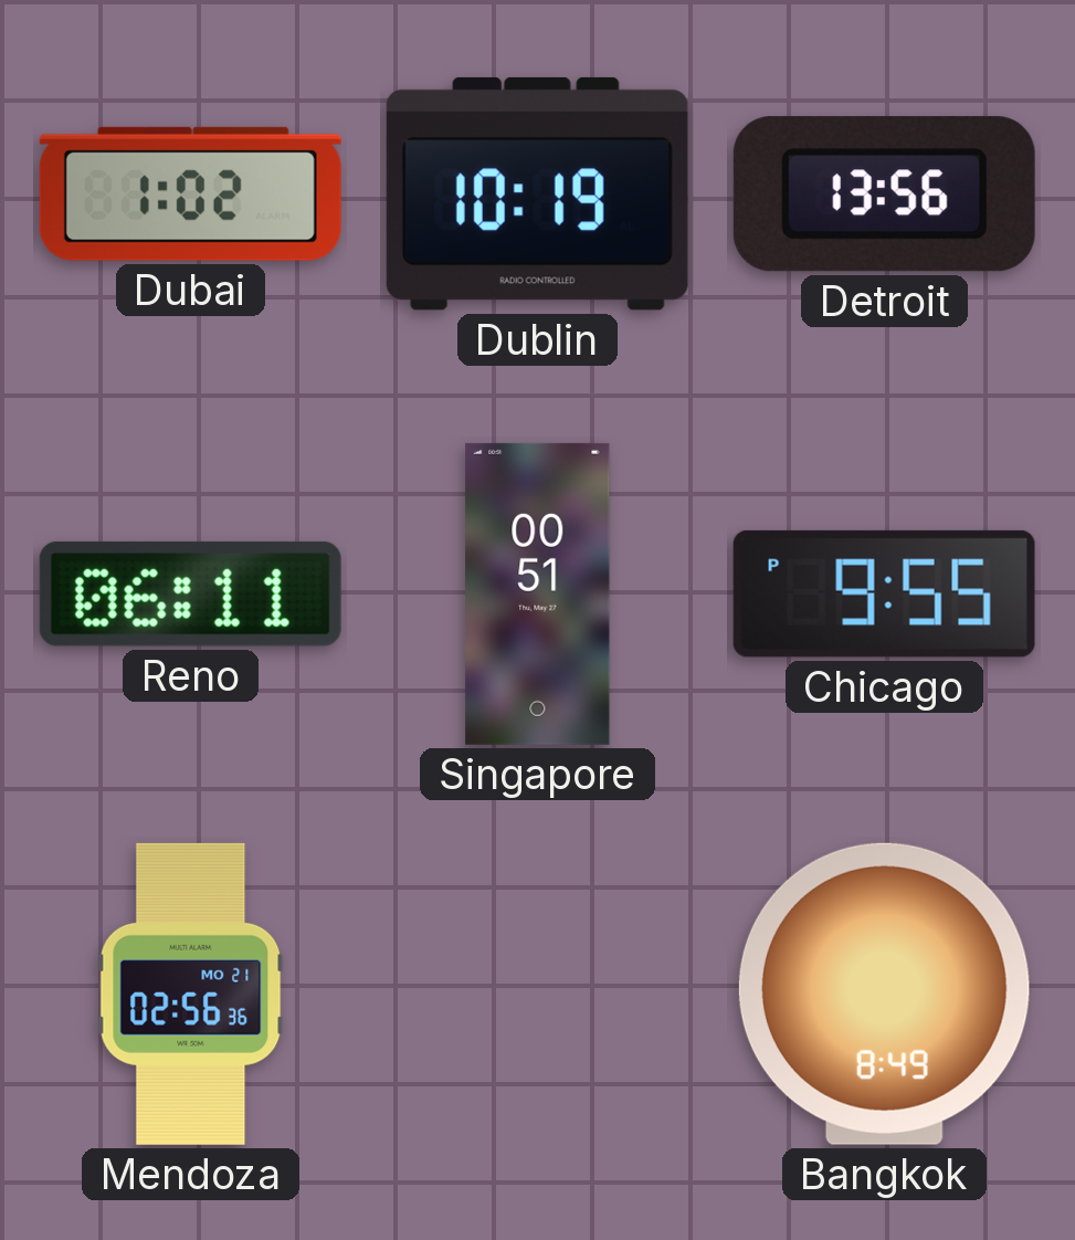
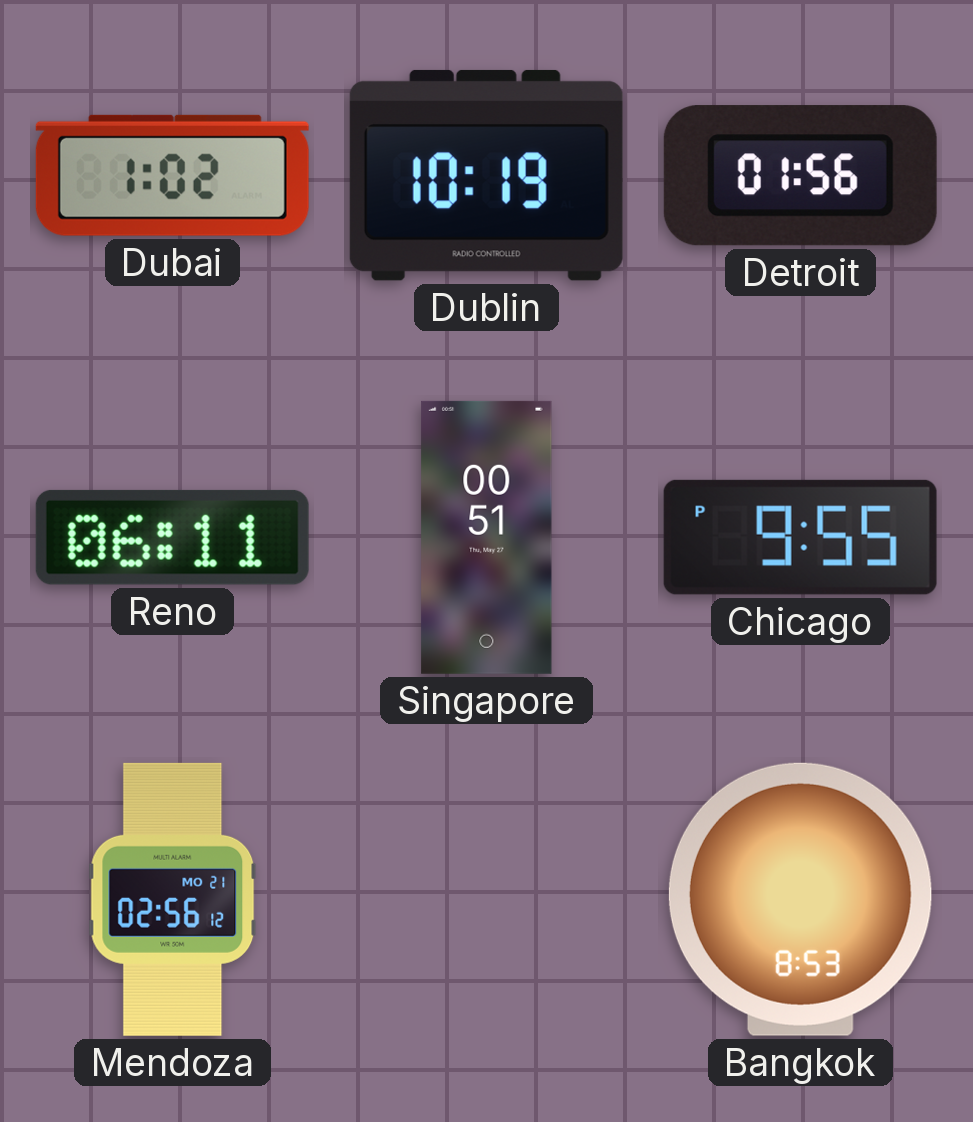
Detroit: 13:56 -> 01:56
Mendoza: 02:56:36 -> 02:56:12
Bangkok: 8:49 -> 8:53
